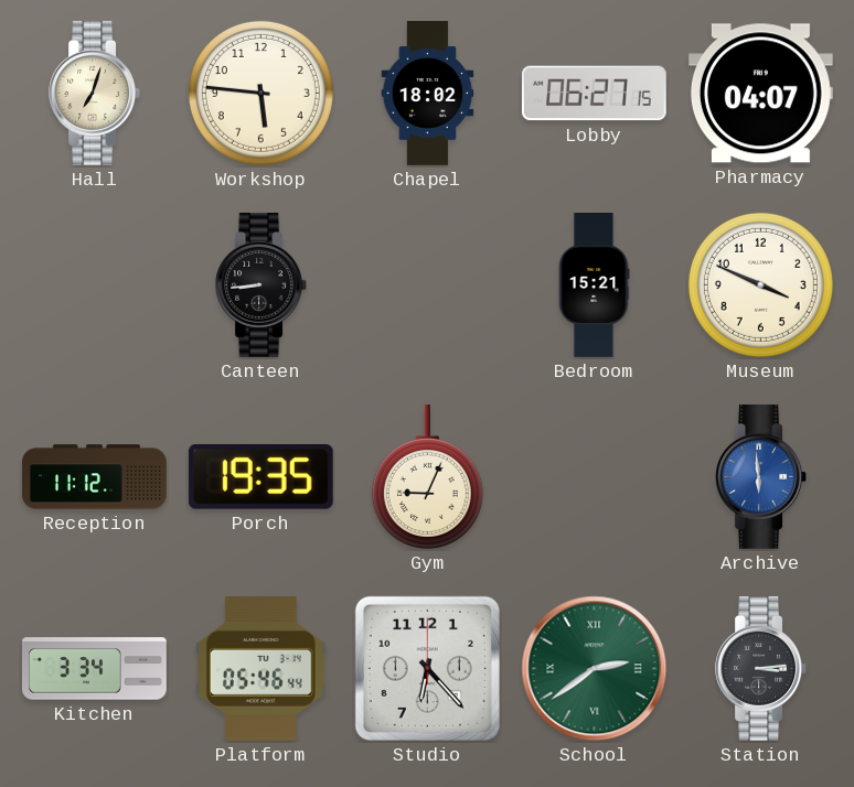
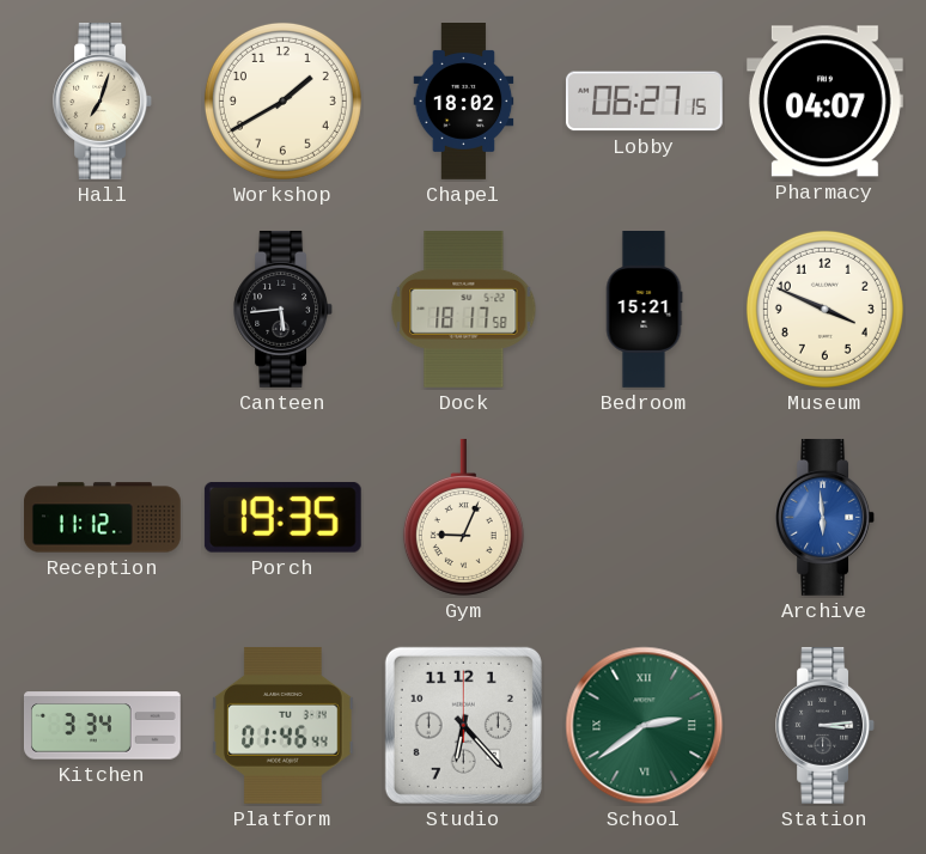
Workshop: 5:46 -> 1:40
Canteen: 8:44 -> 5:44
Dock: none -> 18:17
Platform: 05:46 -> 01:46
